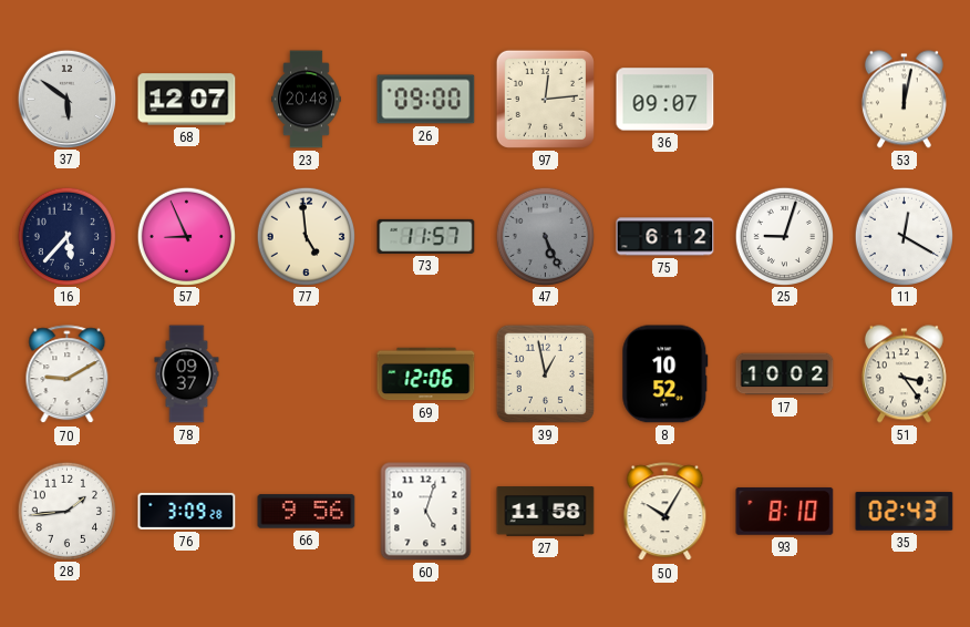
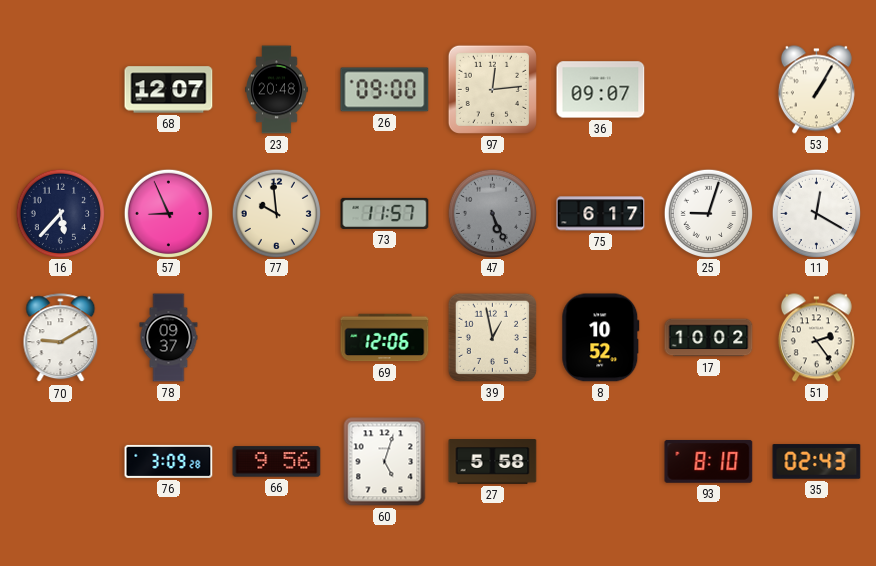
37: 5:51 -> none
53: 12:02 -> 1:05
77: 4:59 -> 9:59
75: 6:12 -> 6:17
51: 3:24 -> 2:24
28: 1:44 -> none
27: 11:58 -> 5:58
50: 10:05 -> none
